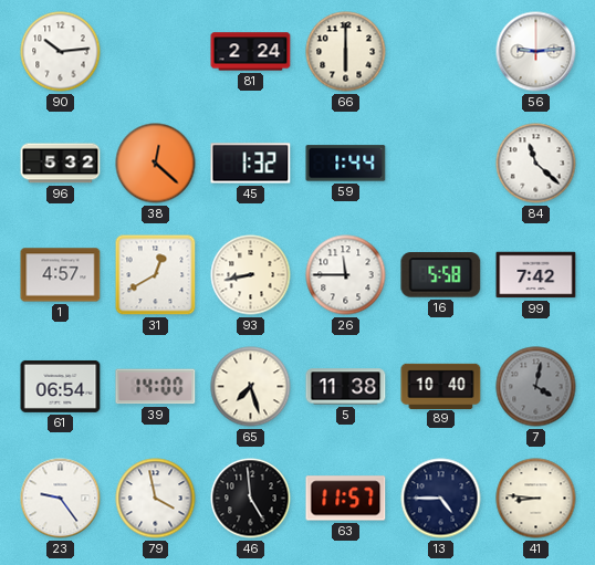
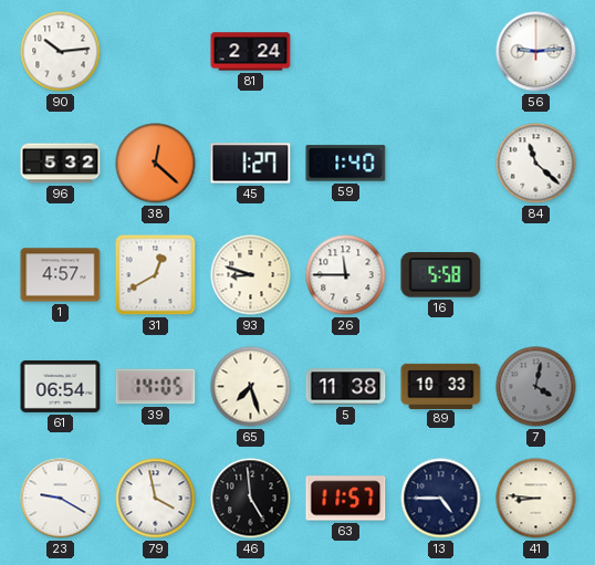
66: 6:00 -> none
45: 1:32 -> 1:27
59: 1:44 -> 1:40
93: 8:43 -> 8:48
99: 7:42 -> none
39: 14:00 -> 14:05
89: 10:40 -> 10:33
23: 9:24 -> 9:20
